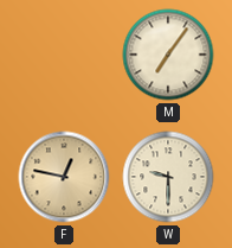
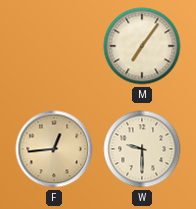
F: 12:47 -> 12:44
